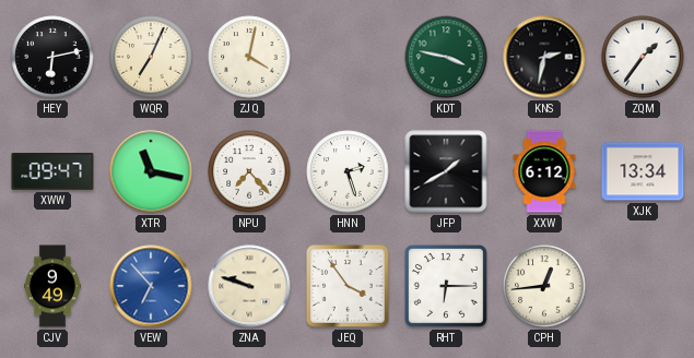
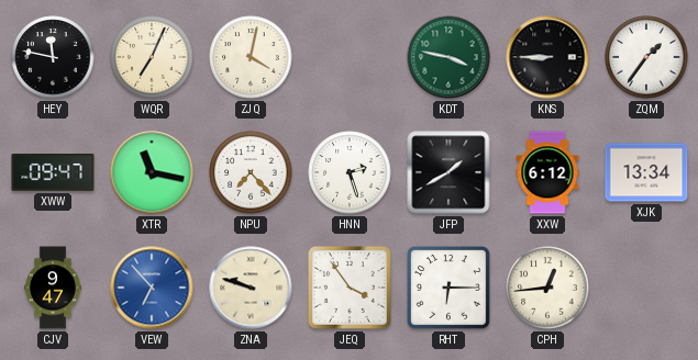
HEY: 6:13 -> 11:47
KNS: 2:32 -> 8:45
CJV: 9:49 -> 9:47
